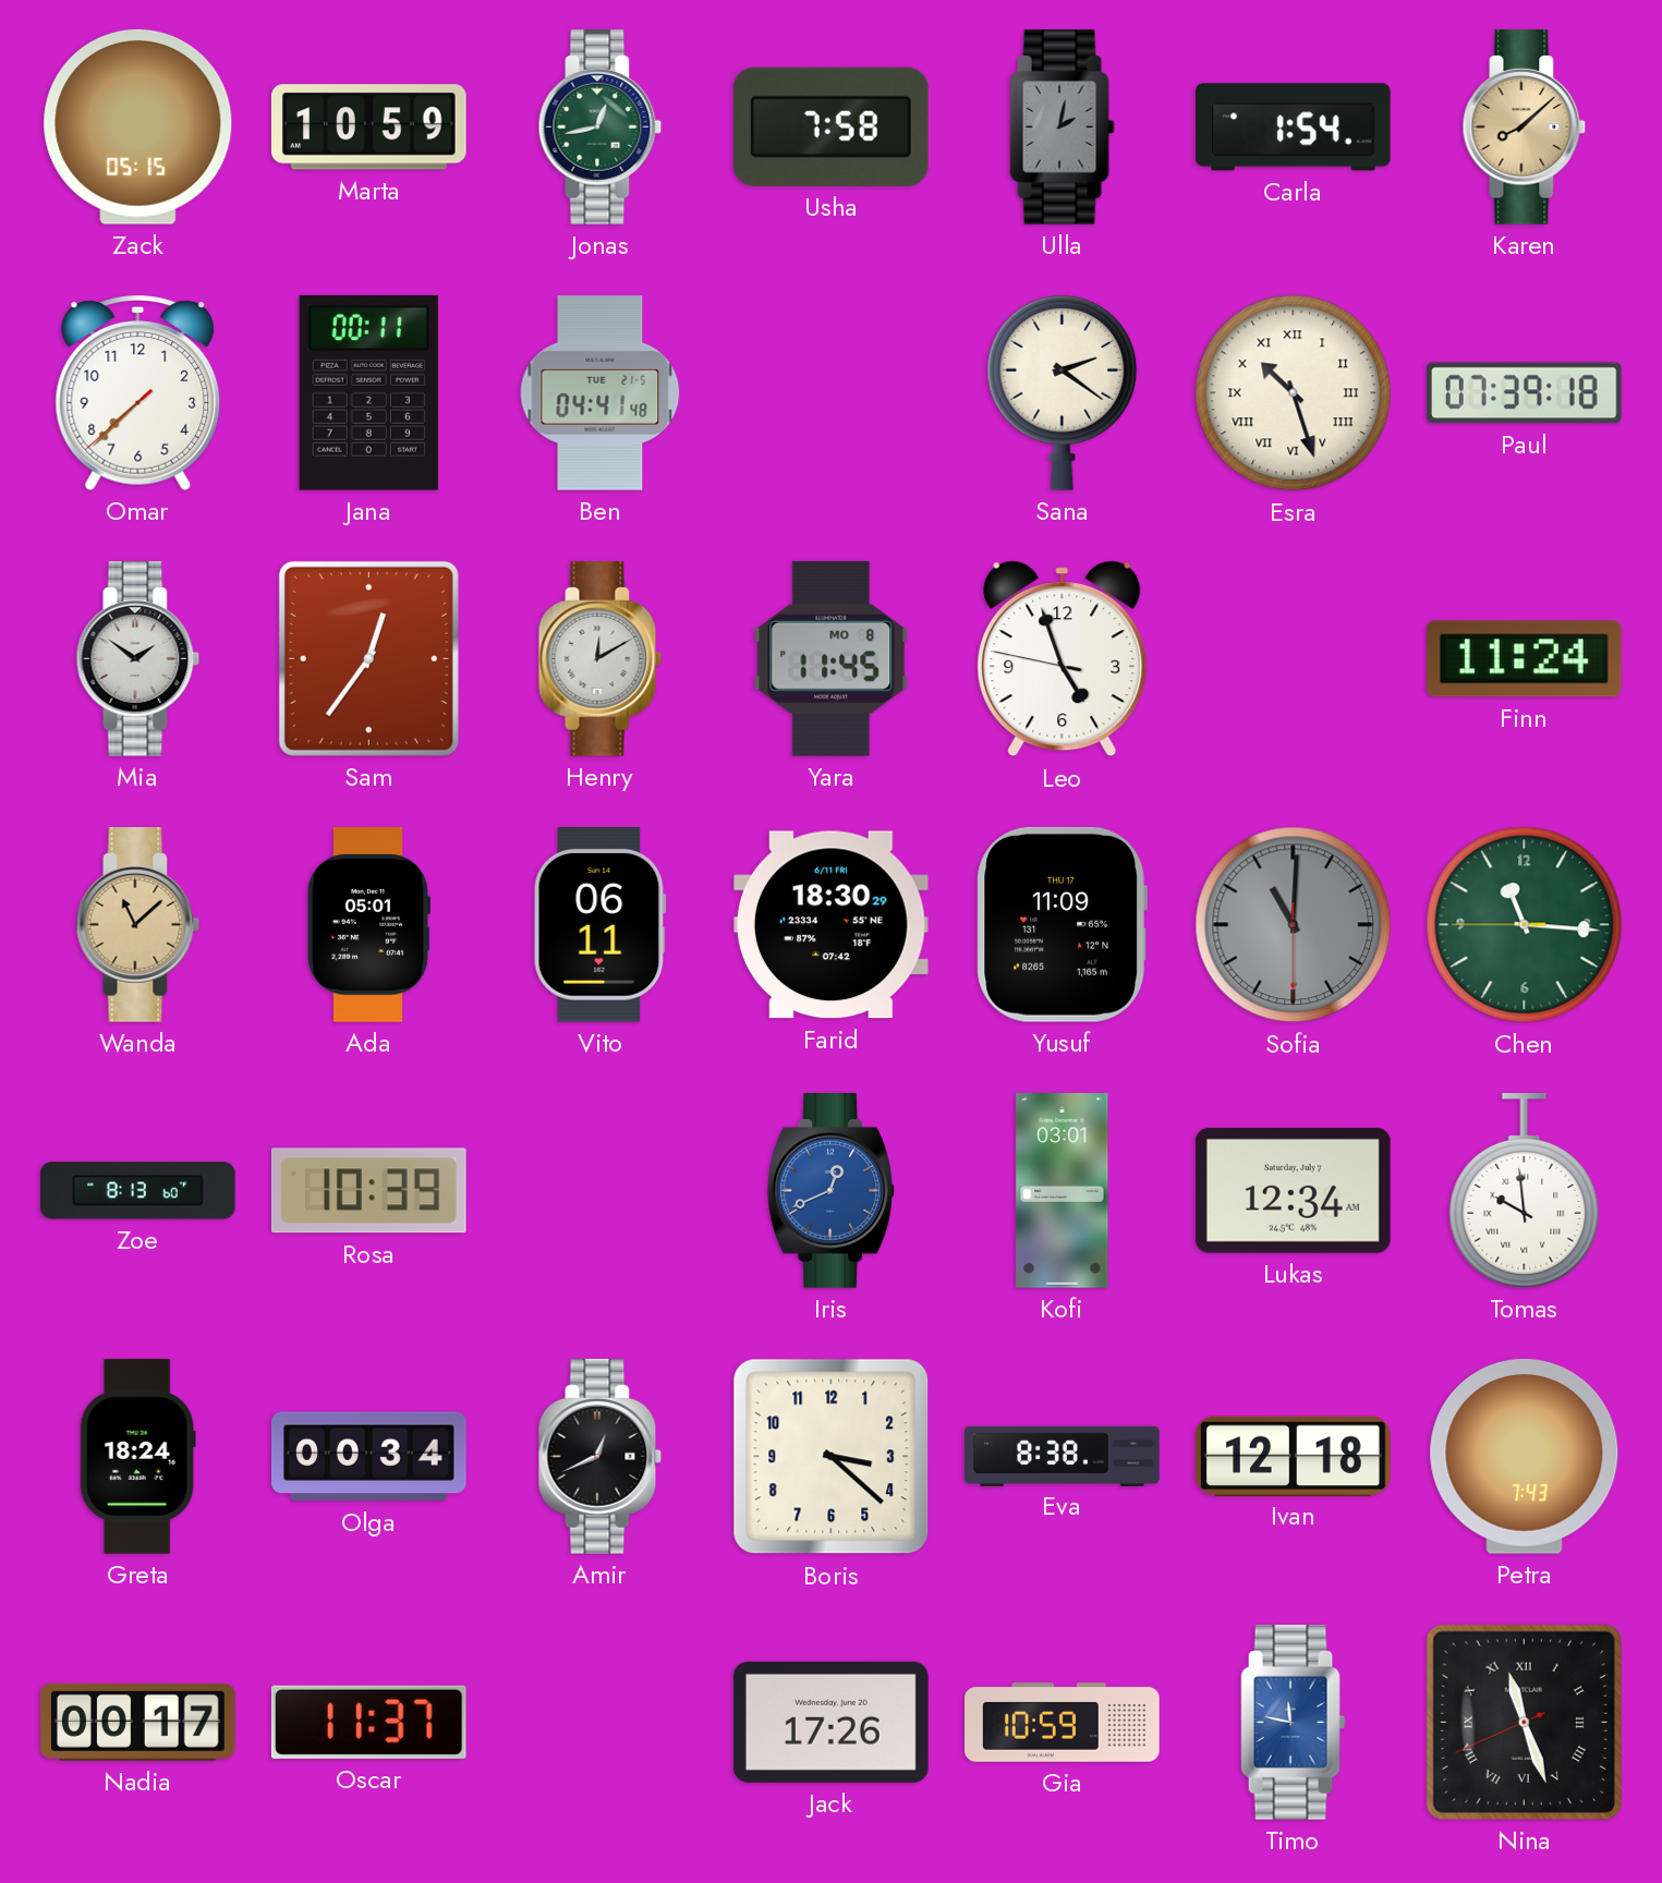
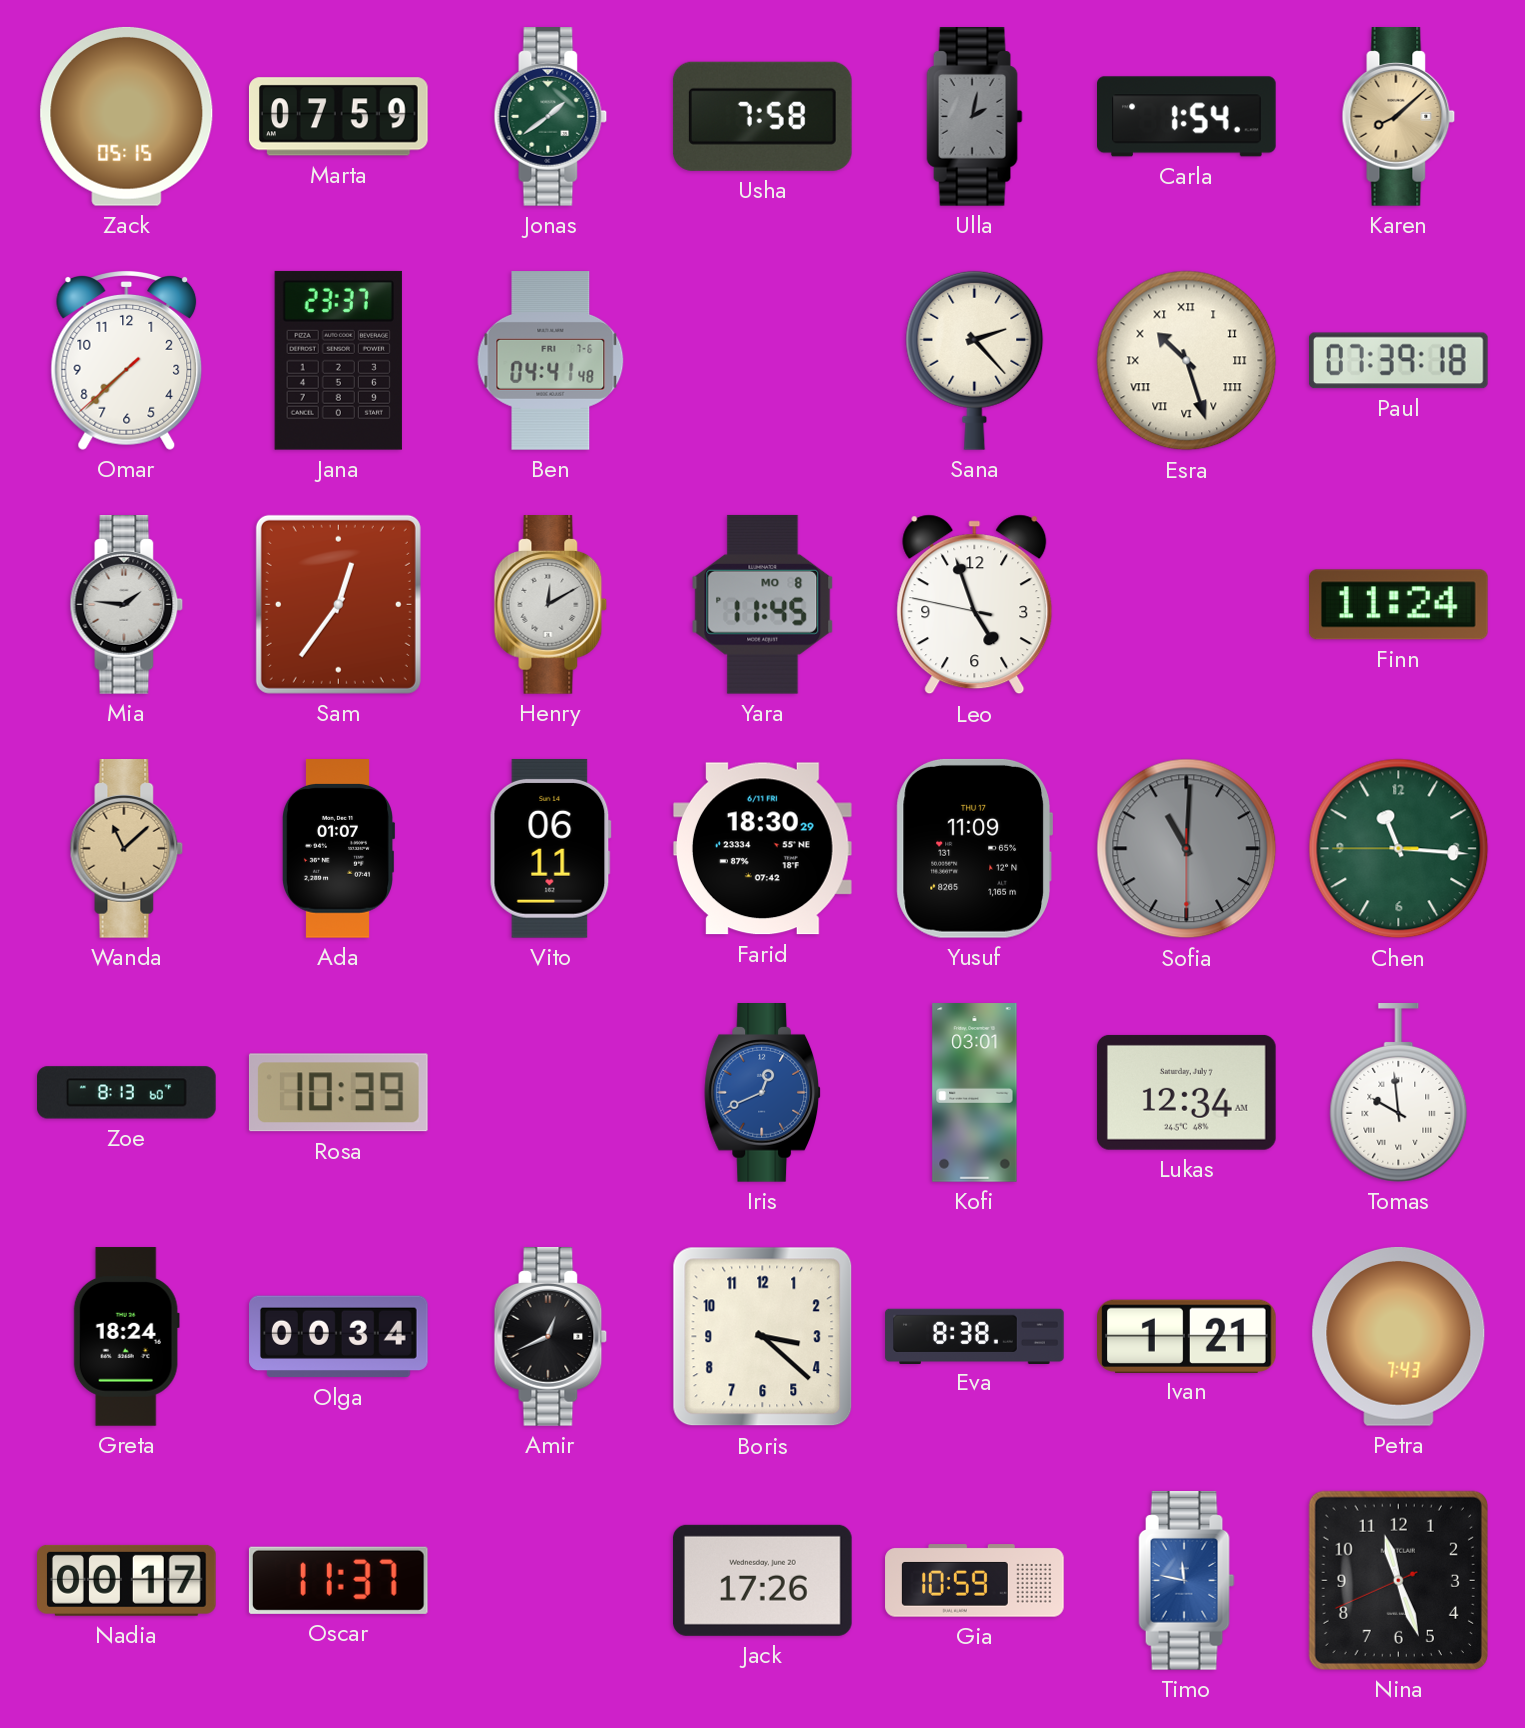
Marta: 10:59 -> 07:59
Jonas: 12:43 -> 1:39
Jana: 00:11 -> 23:37
Ben date: TUE 21-5 -> FRI 7-6
Sana: 2:21 -> 2:23
Mia: 1:51 -> 1:46
Ada: 05:01 -> 01:07
Ivan: 12:18 -> 1:21
Nina numerals: Roman -> Arabic
